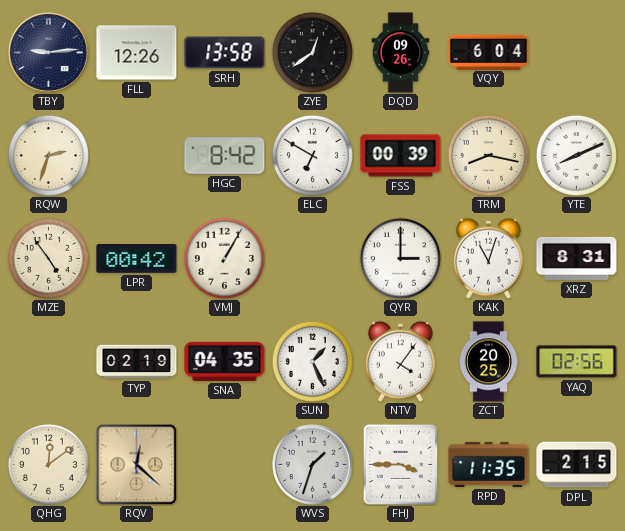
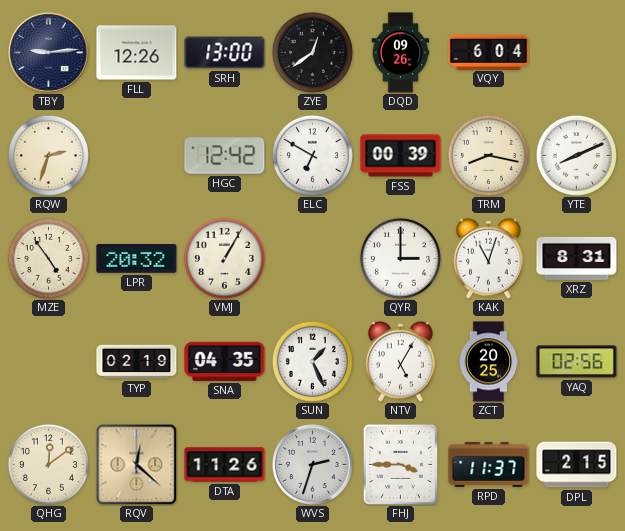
SRH: 13:58 -> 13:00
HGC: 8:42 -> 12:42
LPR: 00:42 -> 20:32
NTV: 4:06 -> 5:05
DTA: none -> 11:26
WVS: 1:33 -> 2:33
RPD: 11:35 -> 11:37
